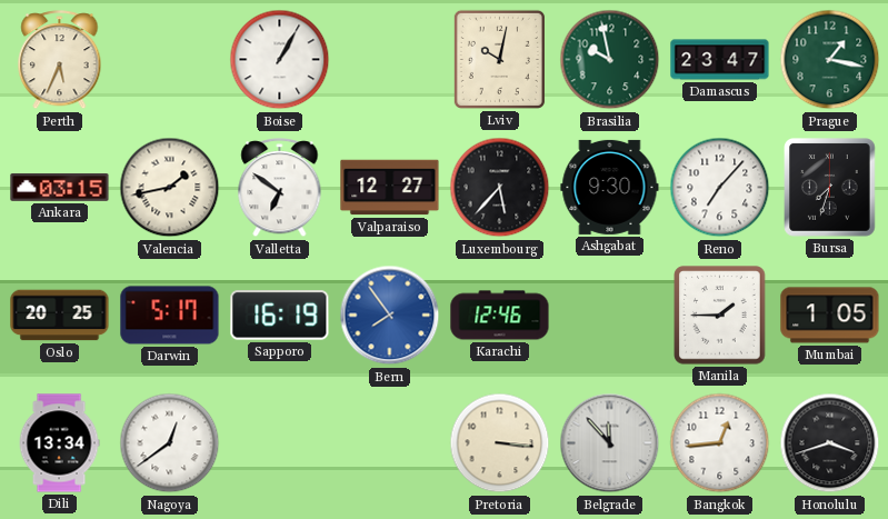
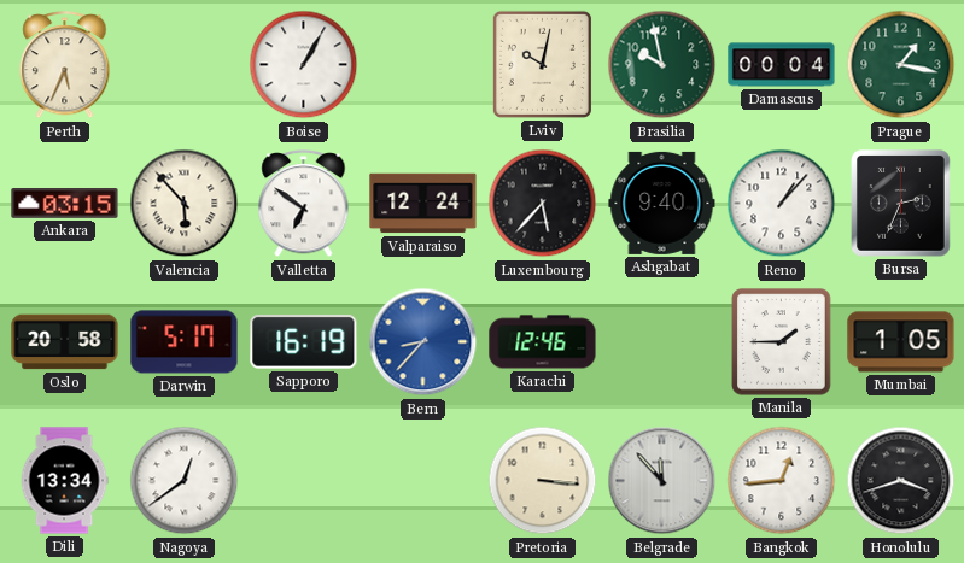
Damascus: 23:47 -> 00:04
Valencia: 1:43 -> 5:53
Valparaiso: 12:27 -> 12:24
Ashgabat: 9:30 -> 9:40
Reno: 7:07 -> 1:07
Bursa: 7:33 -> 2:34
Oslo: 20:25 -> 20:58
Bern: 7:54 -> 8:37
